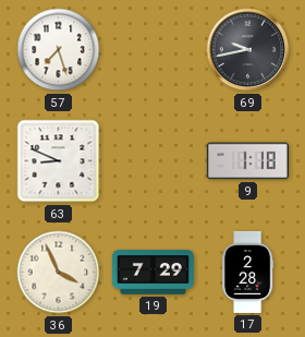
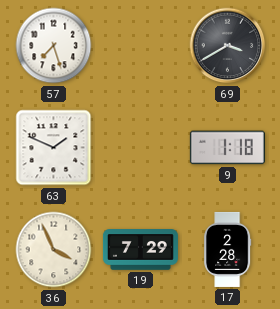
69: 9:43 -> 3:40
63: 8:49 -> 1:49
